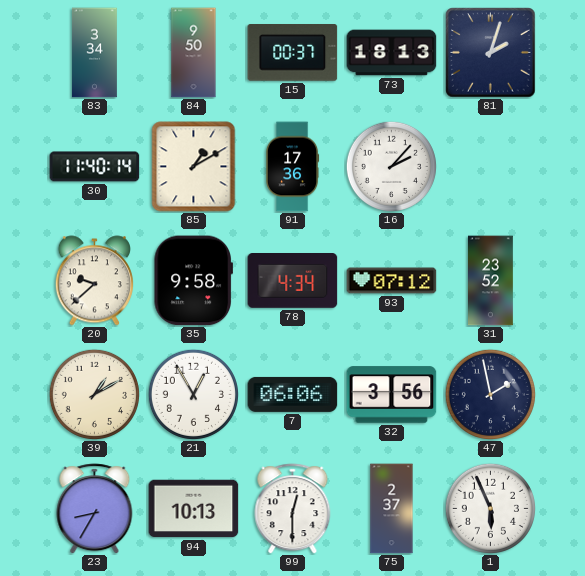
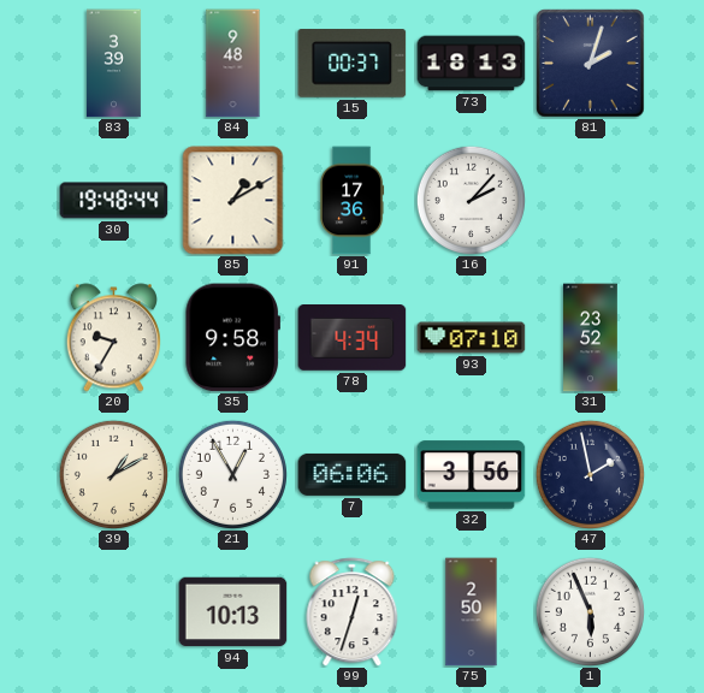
83: 3:34 -> 3:39
84: 9:50 -> 9:48
30: 11:40 -> 19:48
20: 9:38 -> 9:35
93: 07:12 -> 07:10
23: 8:35 -> none
99: 12:30 -> 12:33
75: 2:37 -> 2:50
